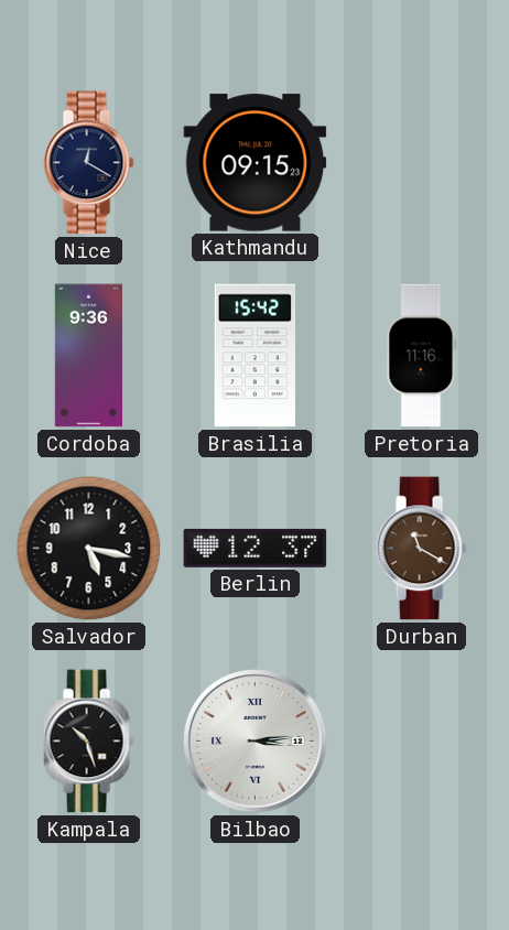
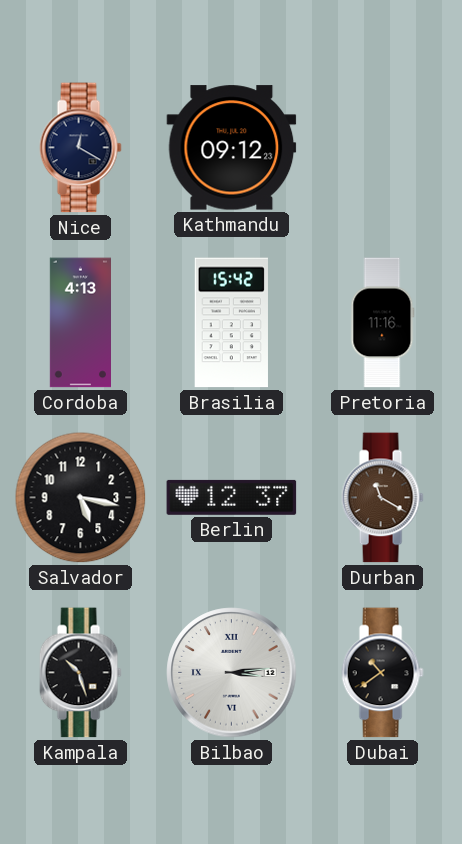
Kathmandu: 09:15 -> 09:12
Cordoba: 9:36 -> 4:13
Dubai: none -> 10:39
